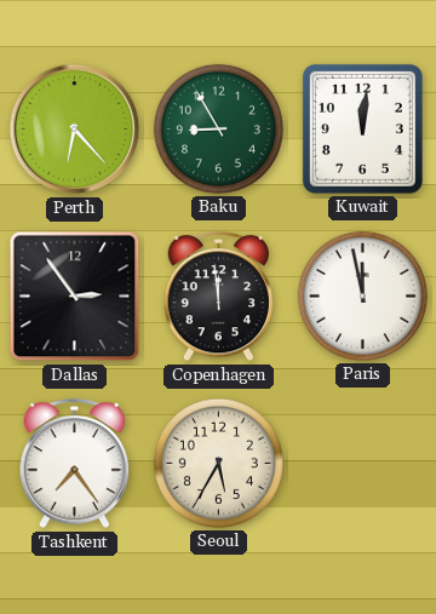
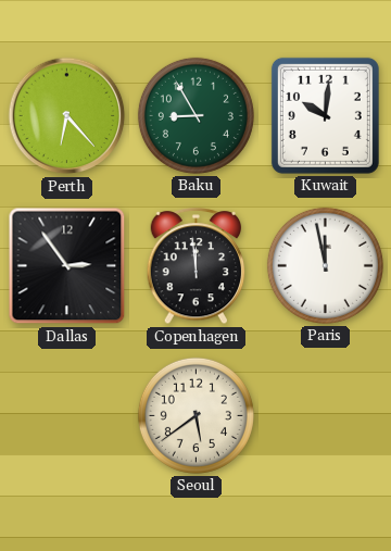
Kuwait: 12:01 -> 10:01
Tashkent: 7:24 -> none
Seoul: 5:35 -> 5:39
